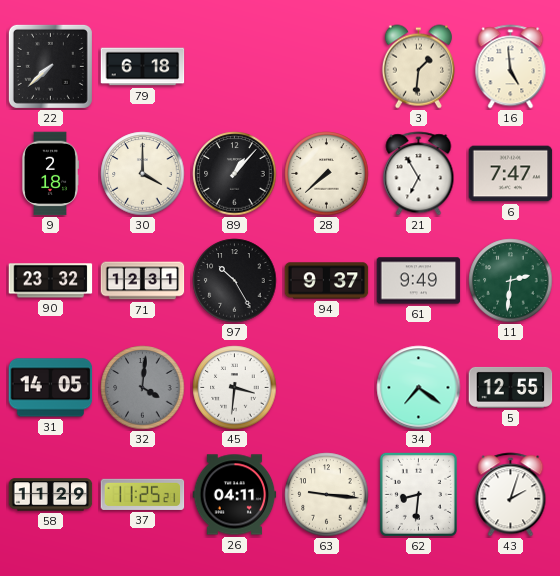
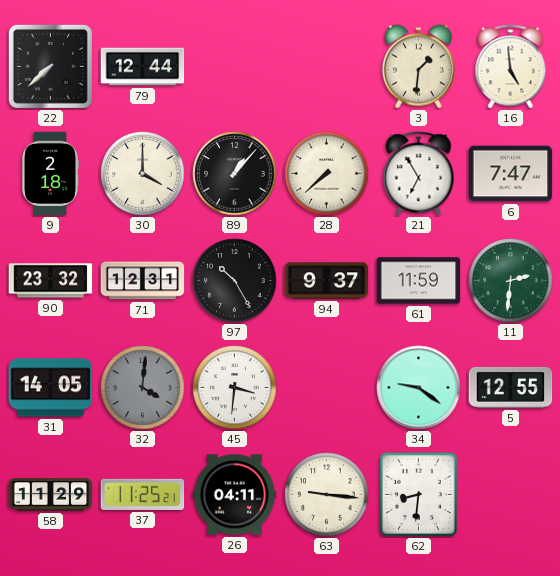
79: 6:18 -> 12:44
61: 9:49 -> 11:59
34: 7:21 -> 9:21
43: 2:03 -> none
